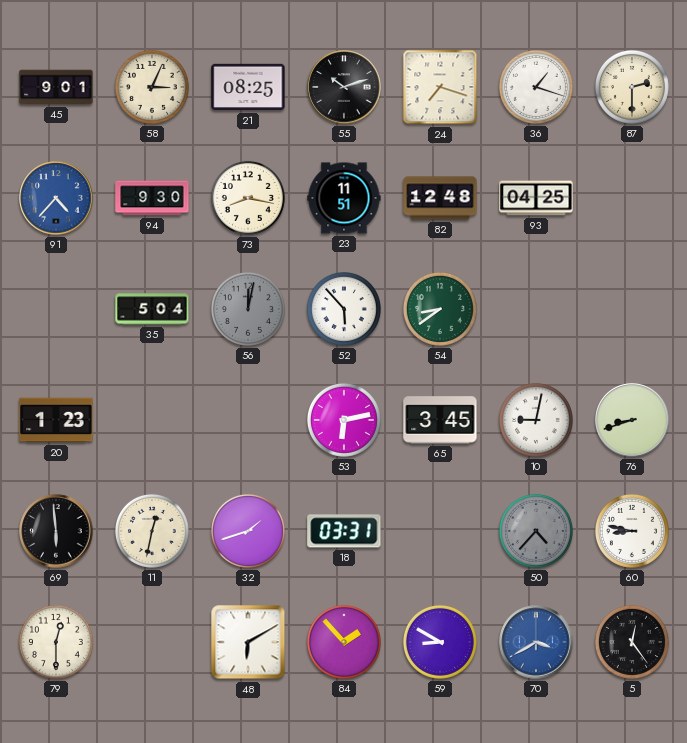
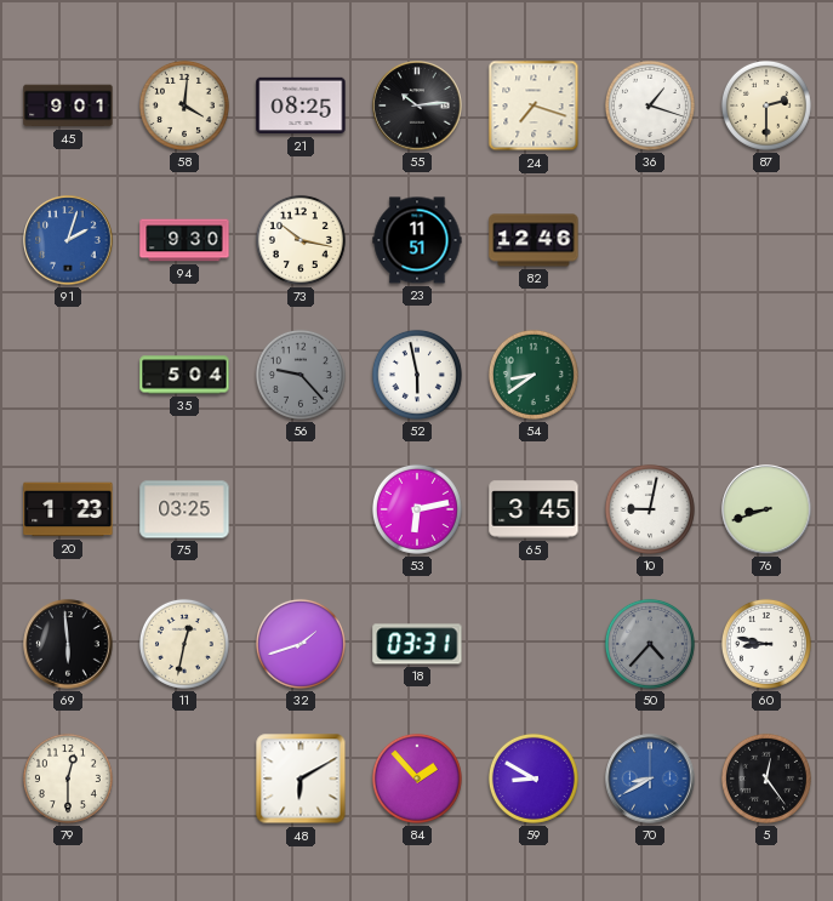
58: 3:04 -> 4:01
55: 10:12 -> 10:14
91: 4:37 -> 2:03
73: 8:17 -> 10:17
82: 12:48 -> 12:46
93: 04:25 -> none
56: 12:02 -> 9:23
52: 5:53 -> 5:58
75: none -> 03:25
70: 3:40 -> 8:40
